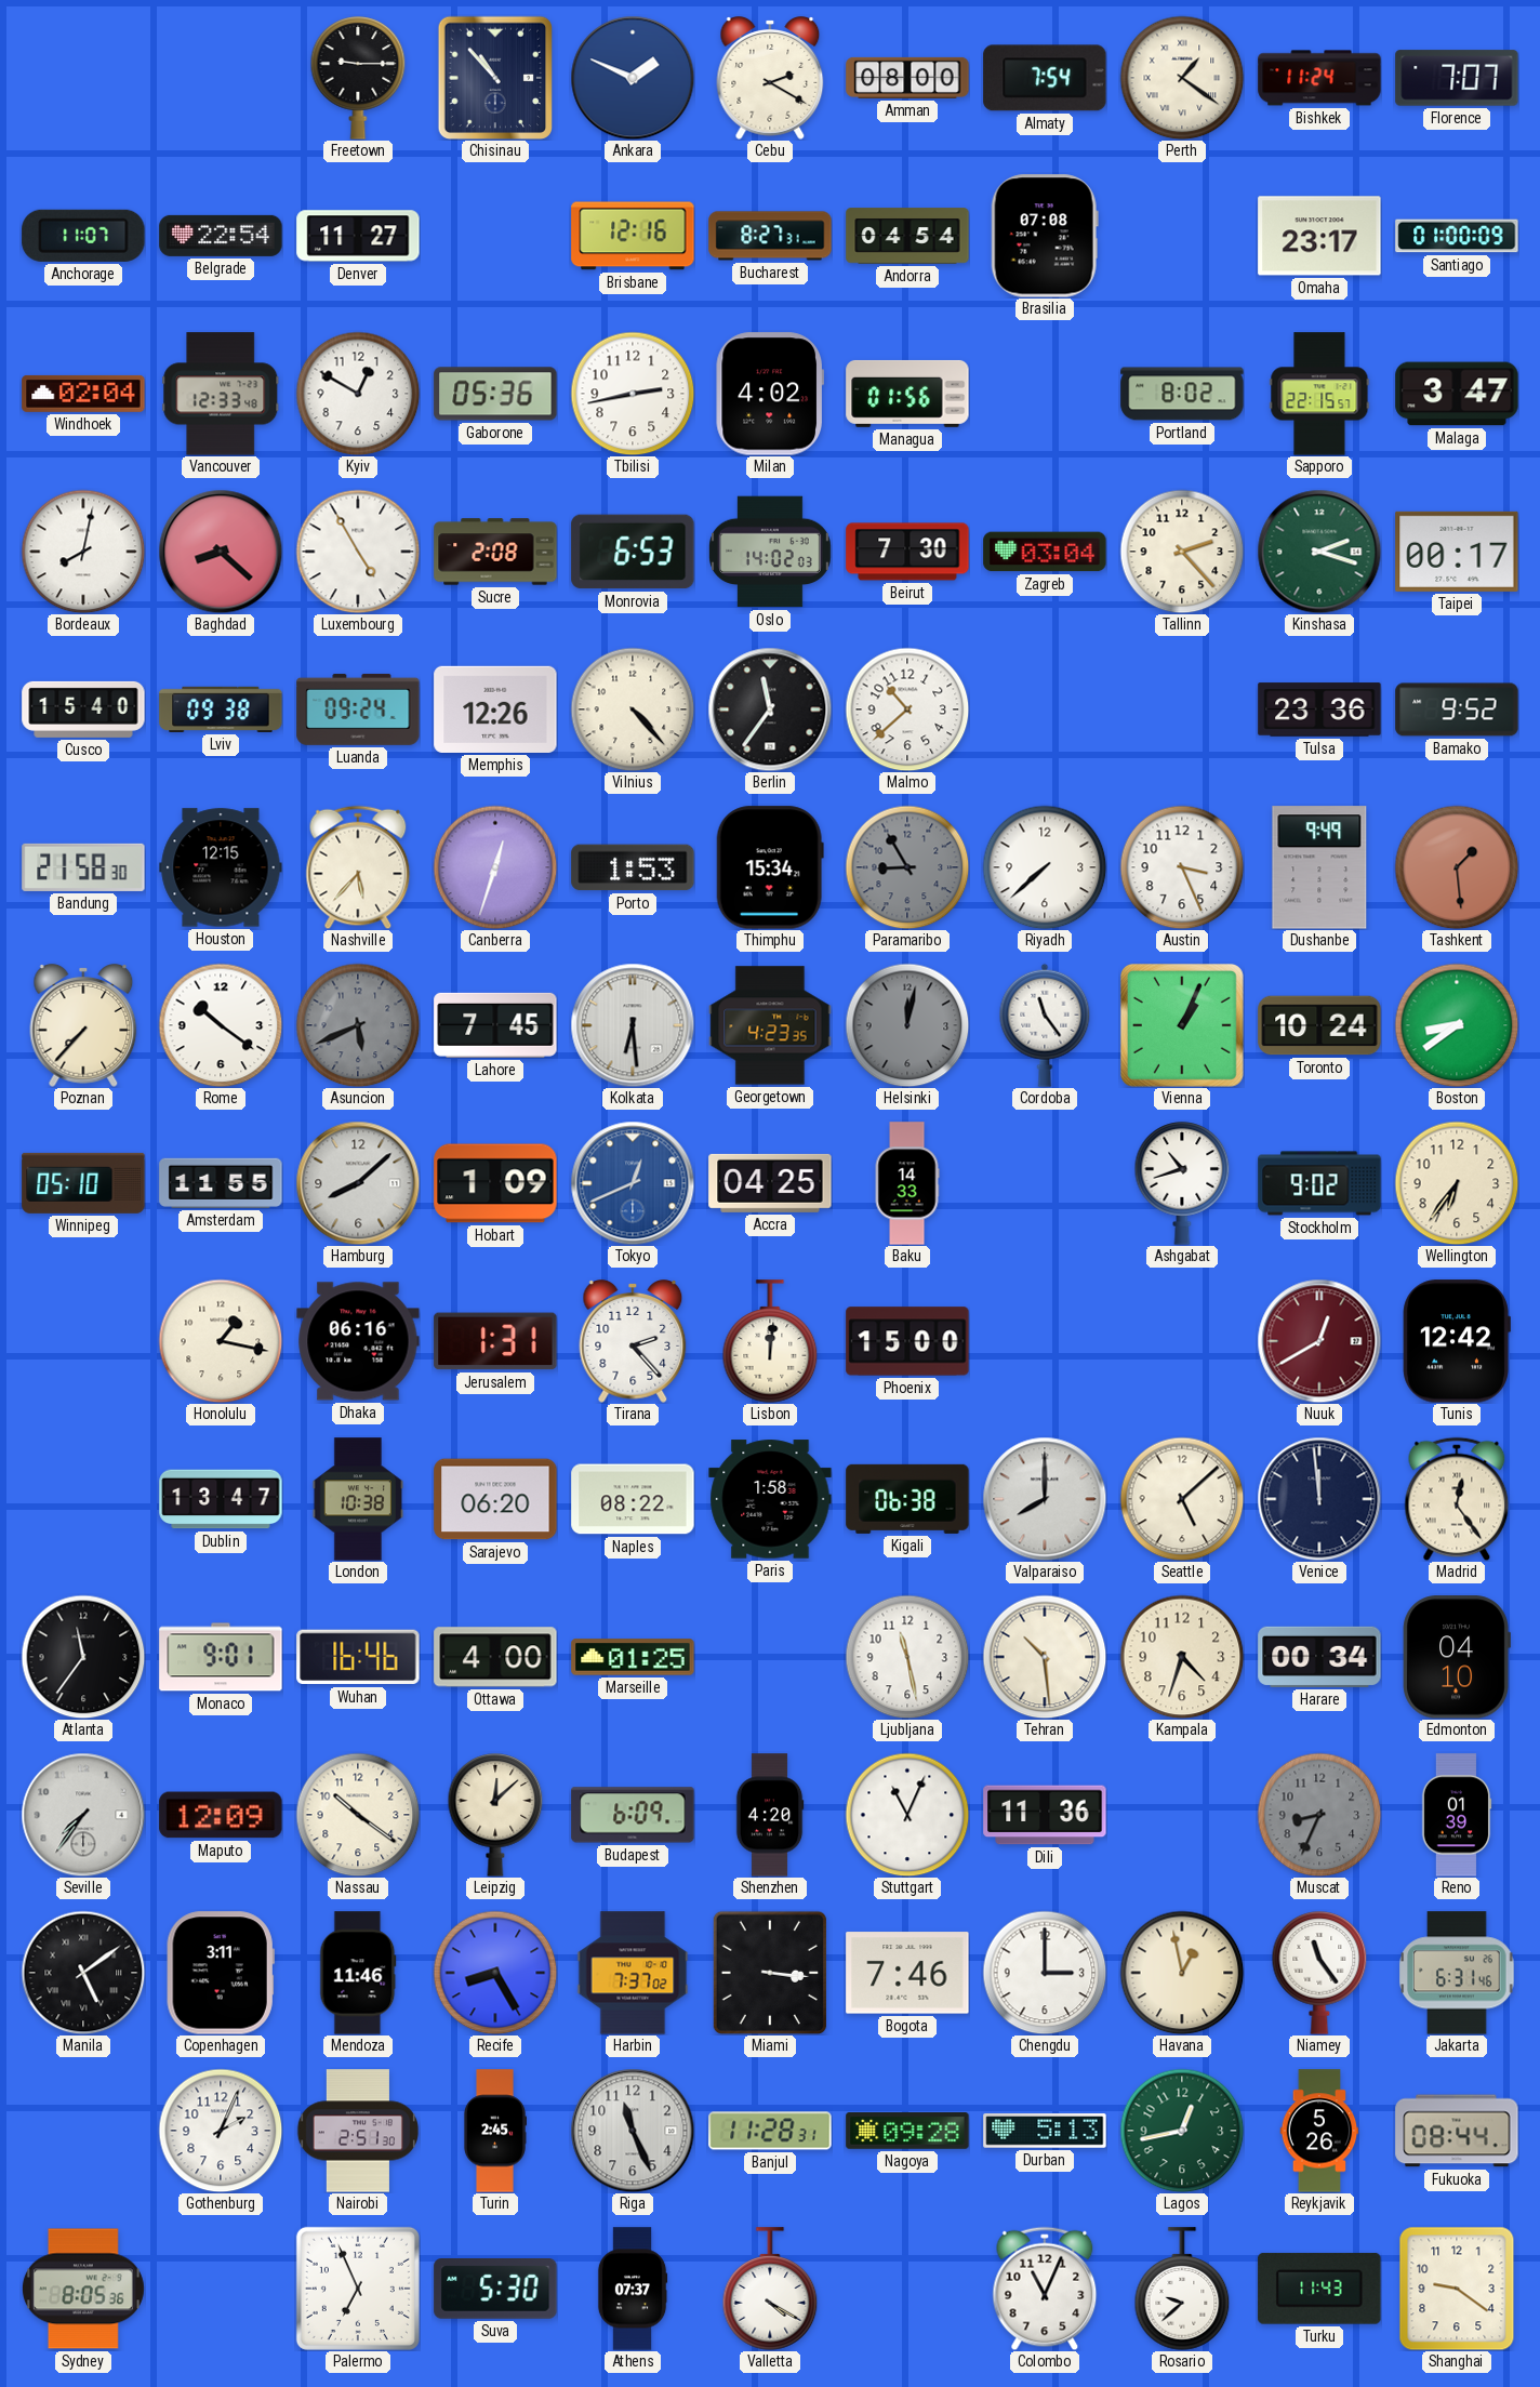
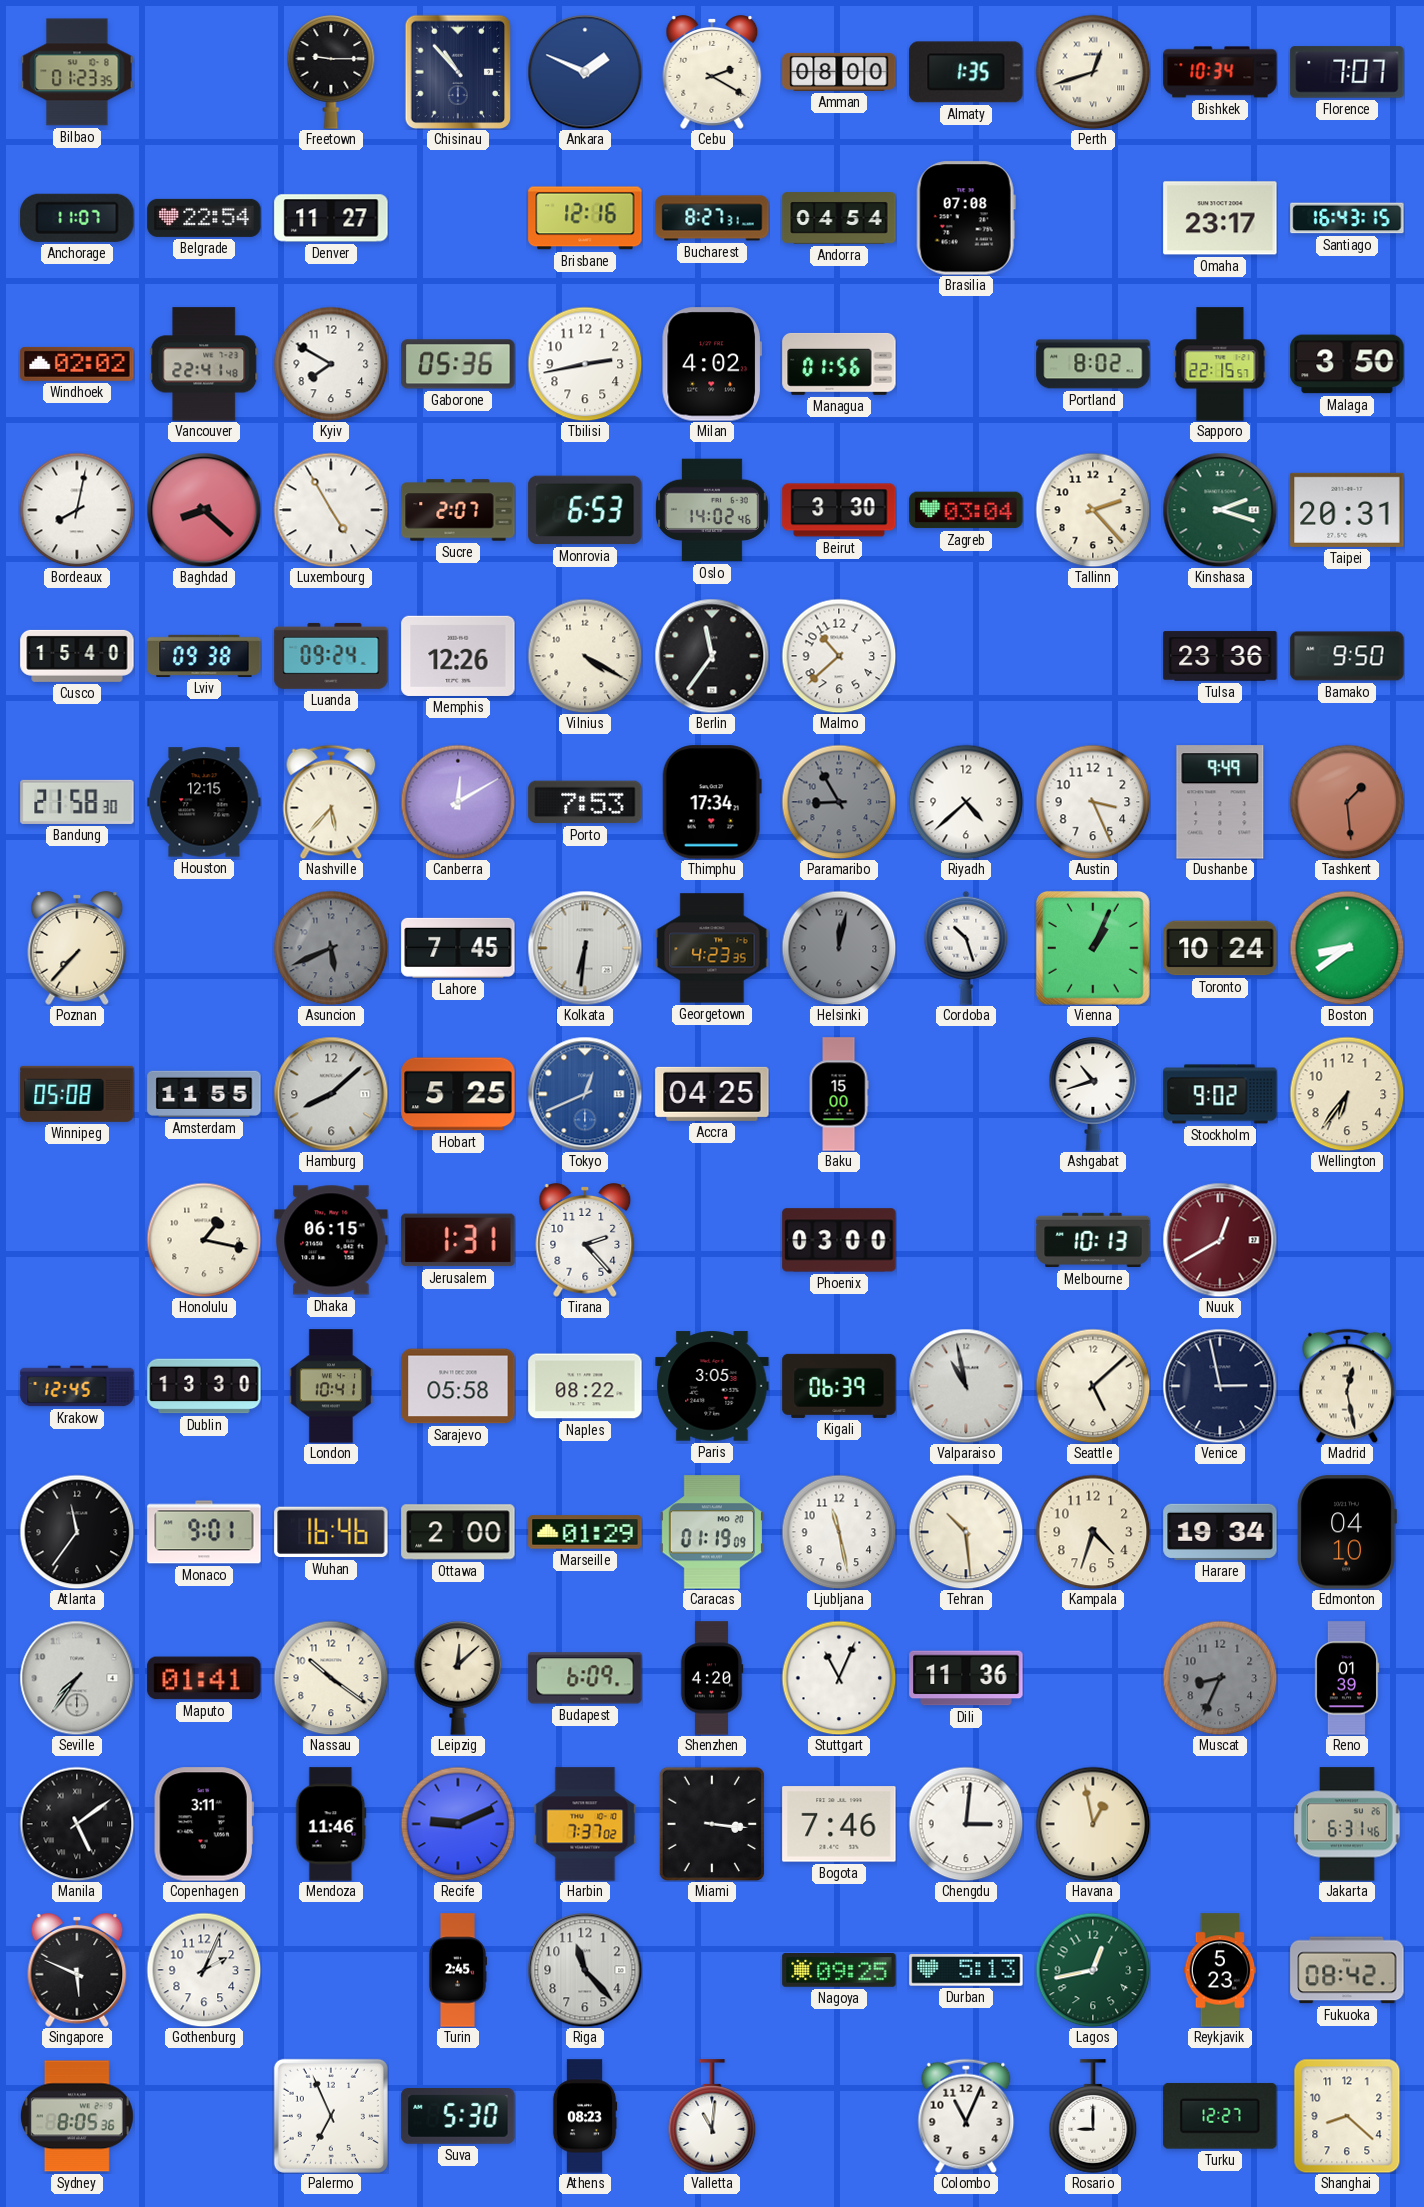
Bilbao: none -> 01:23
Almaty: 7:54 -> 1:35
Perth: 1:21 -> 12:42
Bishkek: 11:24 -> 10:34
Santiago: 01:00 -> 16:43
Windhoek: 02:04 -> 02:02
Vancouver: 12:33 -> 22:41
Kyiv: 12:50 -> 7:50
Malaga: 3:47 -> 3:50
Sucre: 2:08 -> 2:07
Oslo: 14:02:03 -> 14:02:46
Beirut: 7:30 -> 3:30
Taipei: 00:17 -> 20:31
Vilnius: 4:23 -> 4:20
Bamako: 9:52 -> 9:50
Canberra: 12:33 -> 12:10
Porto: 1:53 -> 7:53
Thimphu: 15:34 -> 17:34
Riyadh: 7:38 -> 4:38
Rome: 10:21 -> none
Kolkata: 6:29 -> 6:31
Cordoba: 11:24 -> 10:27
Winnipeg: 05:10 -> 05:08
Hobart: 1:09 -> 5:25
Baku: 14:33 -> 15:00
Dhaka: 06:16 -> 06:15
Lisbon: 12:01 -> none
Phoenix: 15:00 -> 03:00
Melbourne: none -> 10:13
Tunis: 12:42 -> none
Krakow: none -> 12:45
Dublin: 13:47 -> 13:30
London: 10:38 -> 10:41
Sarajevo: 06:20 -> 05:58
Paris: 1:58 -> 3:05
Kigali: 06:38 -> 06:39
Valparaiso: 8:00 -> 10:58
Venice: 11:59 -> 2:58
Madrid: 12:24 -> 12:28
Ottawa: 4:00 -> 2:00
Marseille: 01:25 -> 01:29
Caracas: none -> 01:19
Harare: 00:34 -> 19:34
Maputo: 12:09 -> 01:41
Recife: 8:25 -> 9:11
Chengdu: 3:00 -> 3:01
Niamey: 11:24 -> none
Singapore: none -> 5:49
Nairobi: 2:51 -> none
Riga: 11:26 -> 11:23
Banjul: 11:28 -> none
Nagoya: 09:28 -> 09:25
Reykjavik: 5:26 -> 5:23
Fukuoka: 08:44 -> 08:42
Athens: 07:37 -> 08:23
Valletta: 4:20 -> 11:01
Rosario: 9:38 -> 9:00
Turku: 11:43 -> 12:27
Shanghai: 9:21 -> 8:22
